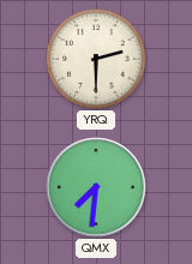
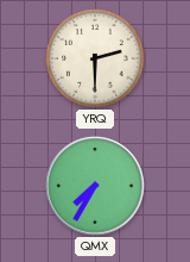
QMX: 7:31 -> 7:35
